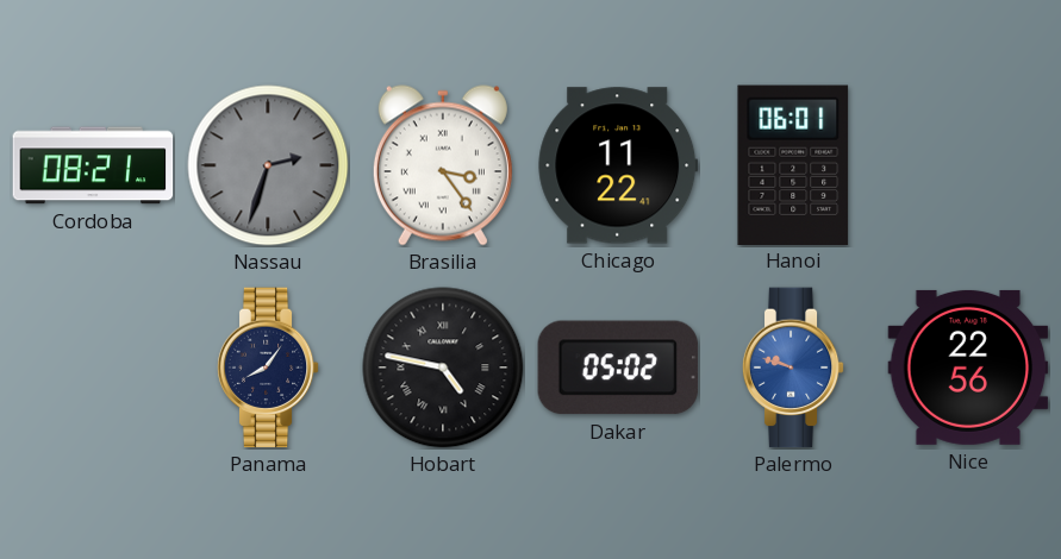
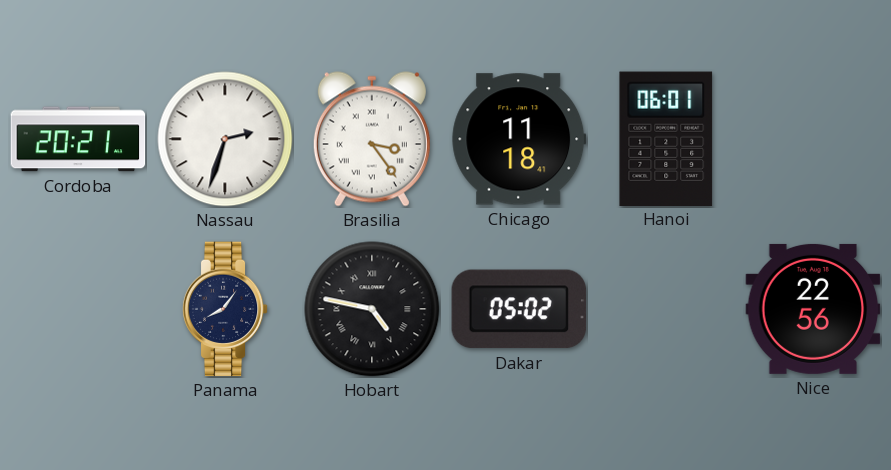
Cordoba: 08:21 -> 20:21
Nassau dial: grey -> white
Chicago: 11:22 -> 11:18
Palermo: 9:48 -> none
